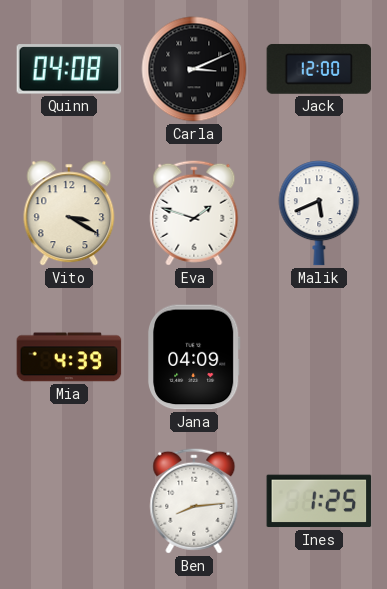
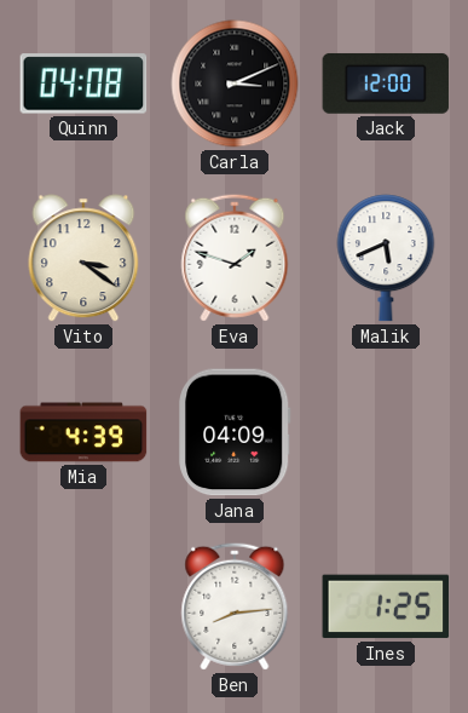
Vito: 3:20 -> 3:21
